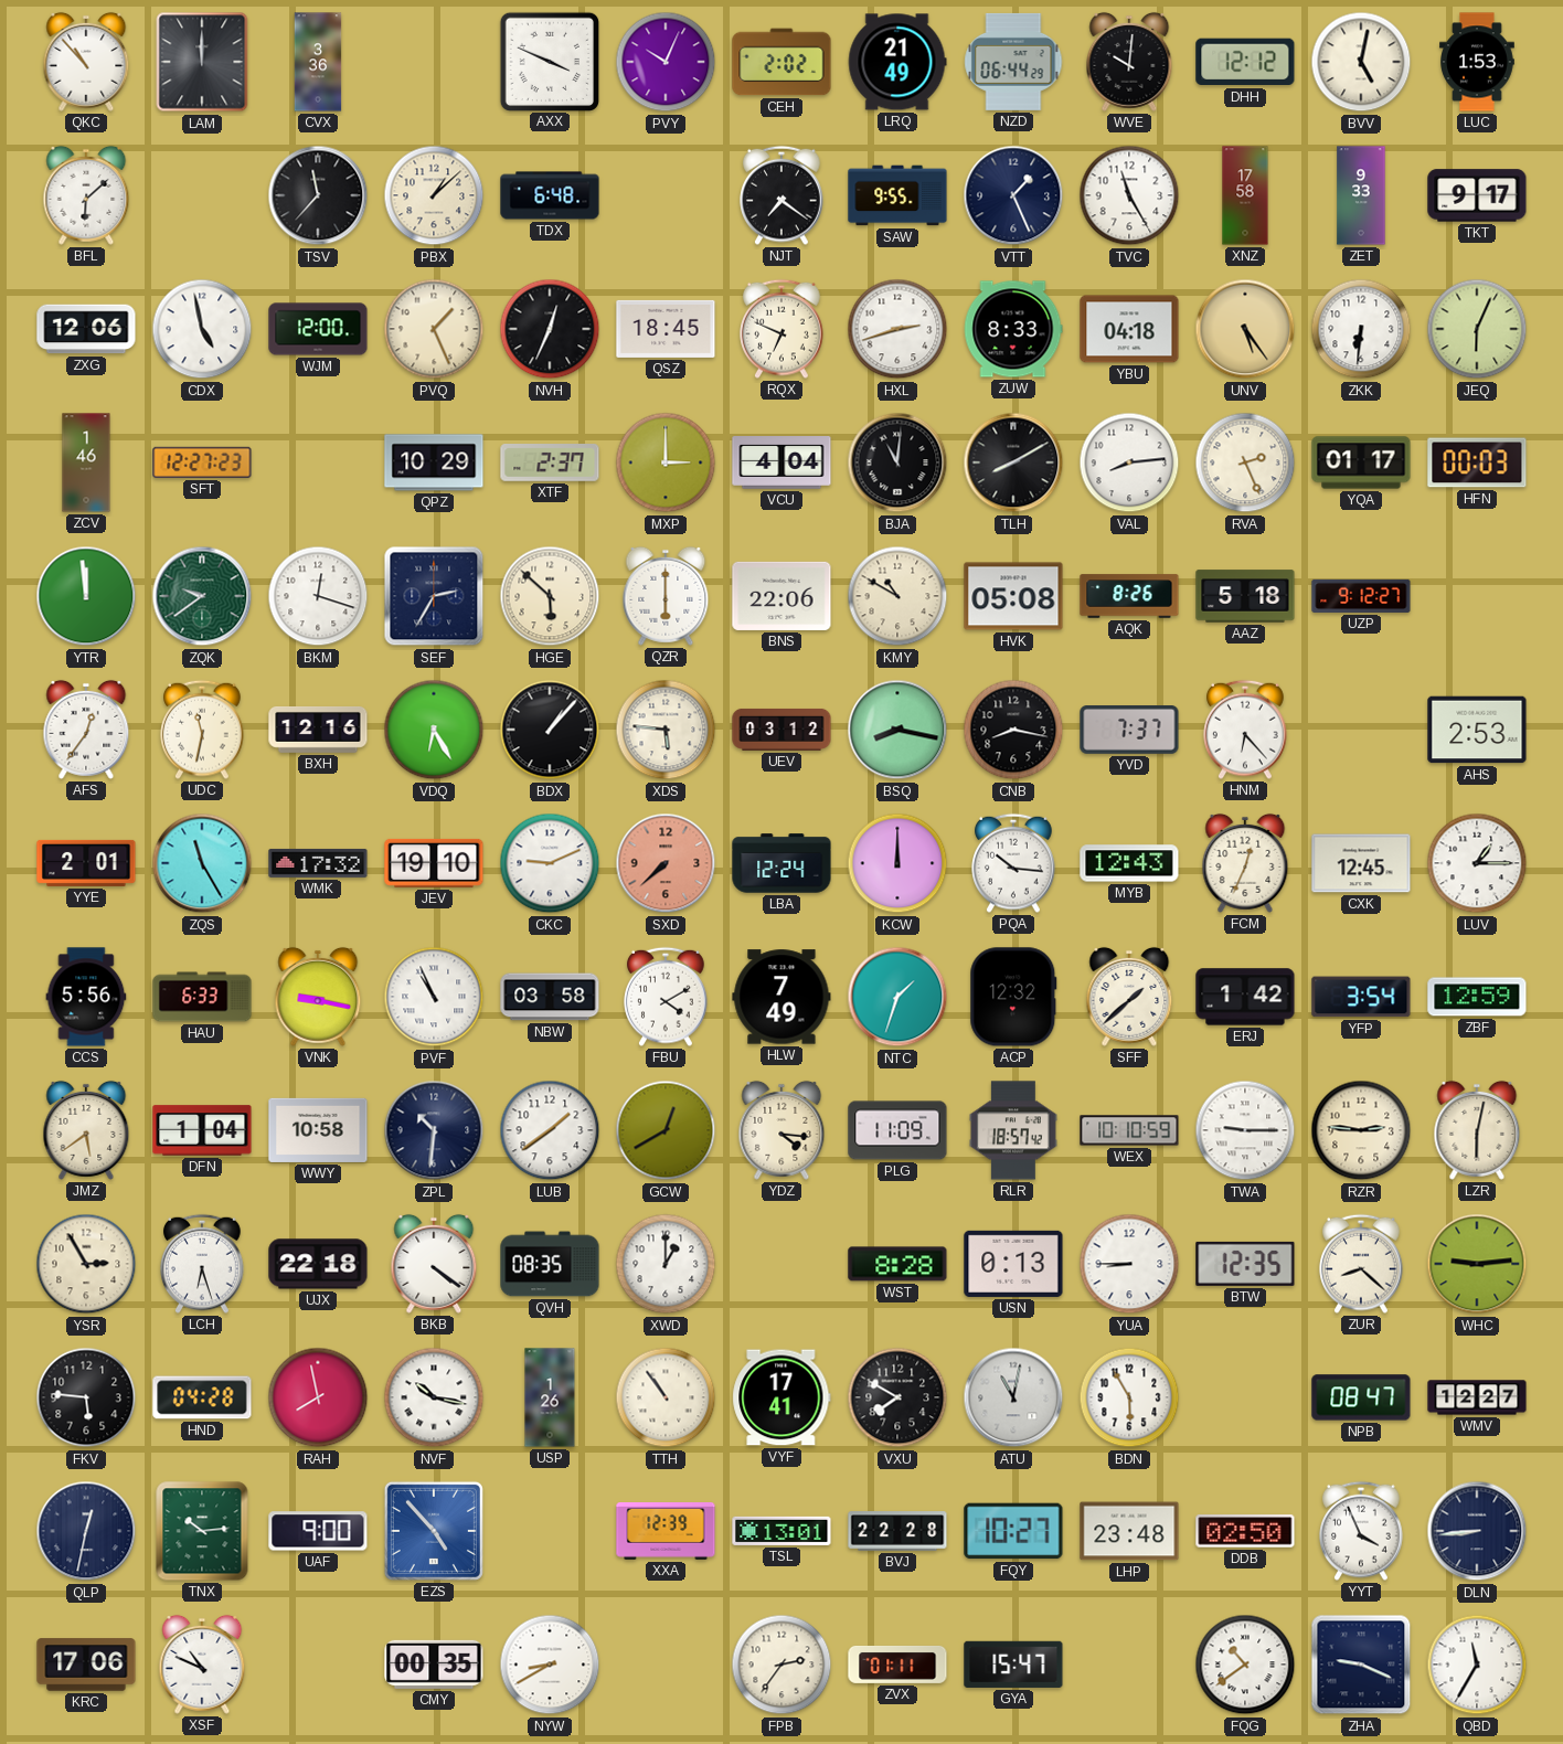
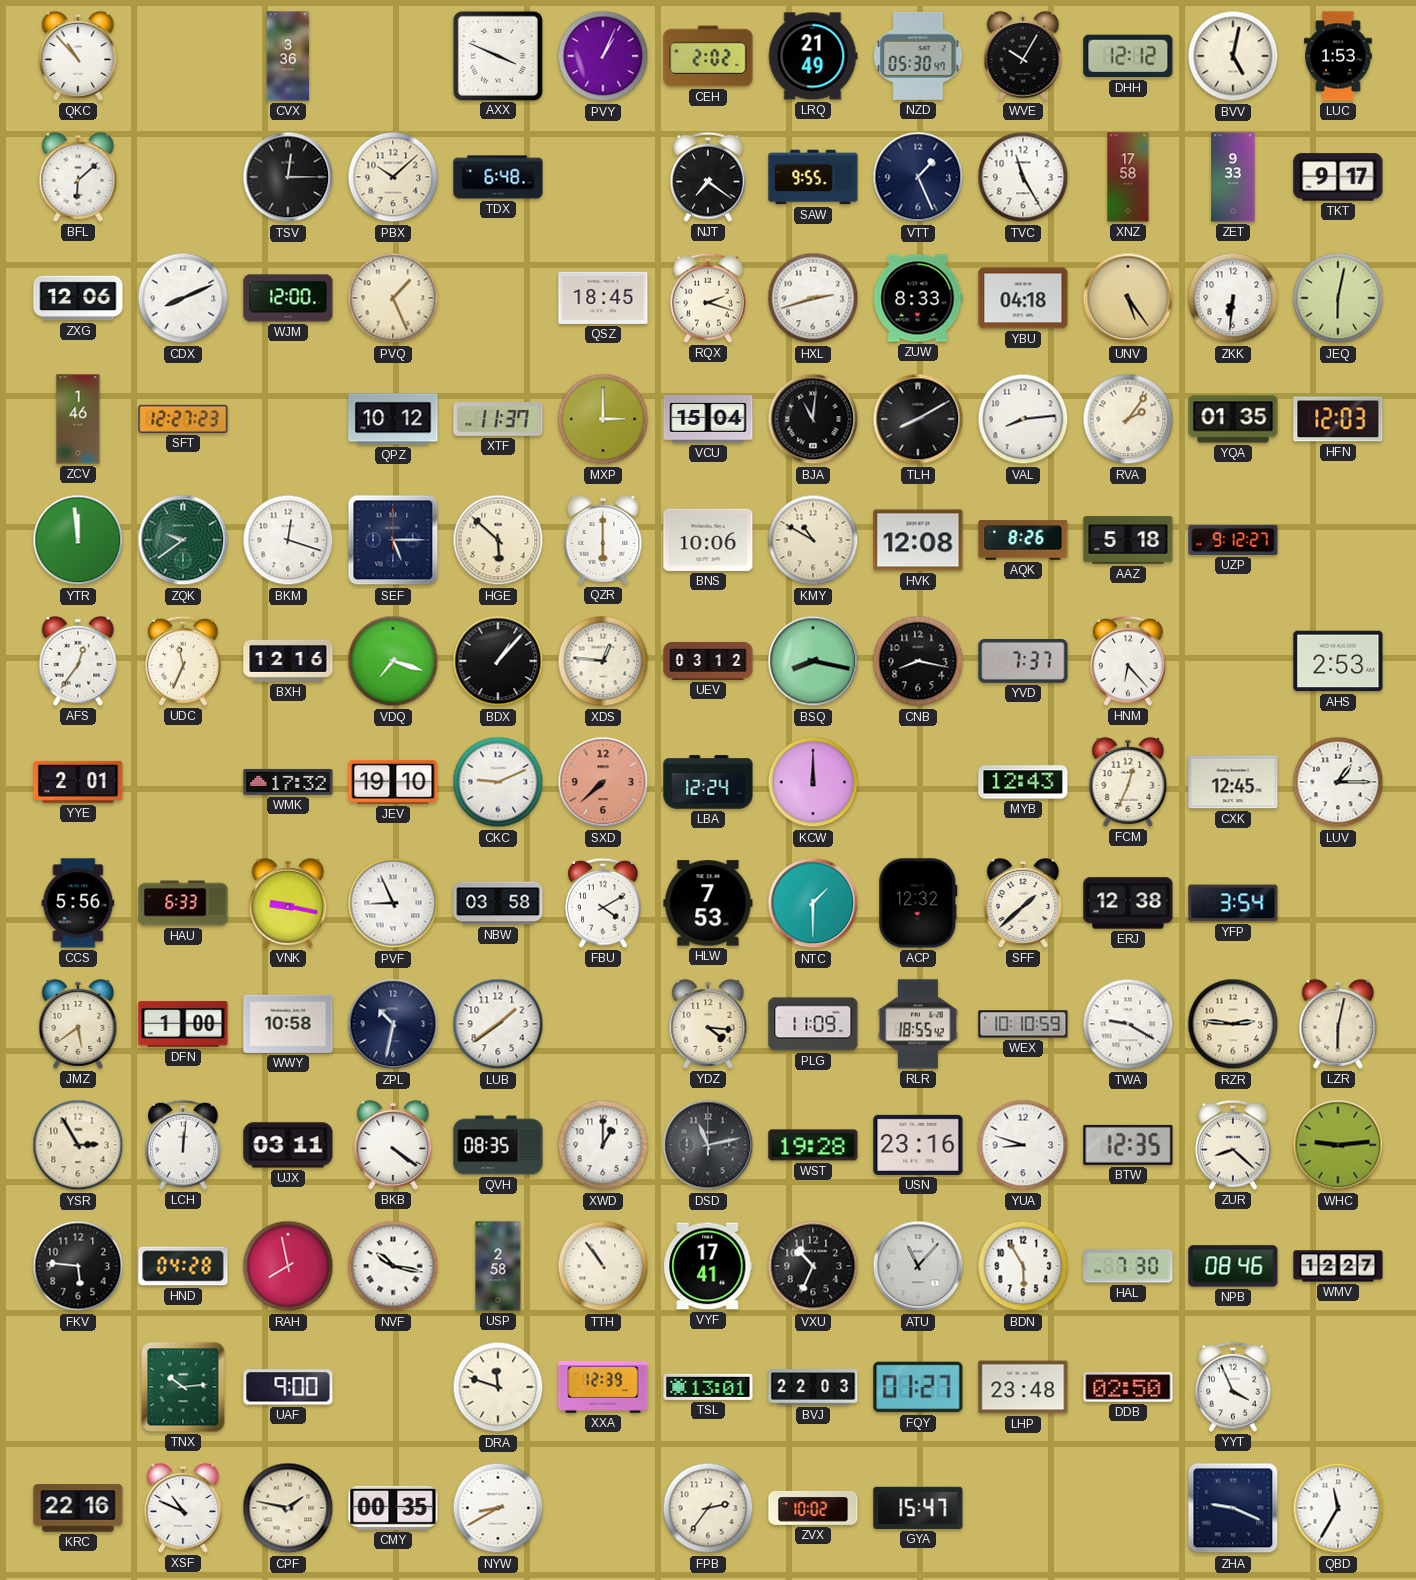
LAM: 12:00 -> none
PVY: 10:04 -> 1:04
NZD: 06:44 -> 05:30
WVE: 10:01 -> 10:05
TSV: 11:37 -> 12:15
PBX: 1:08 -> 10:08
CDX: 4:58 -> 8:11
NVH: 12:34 -> none
RQX: 6:49 -> 2:18
JEQ: 6:04 -> 6:02
QPZ: 10:29 -> 10:12
XTF: 2:37 -> 11:37
VCU: 4:04 -> 15:04
RVA: 2:26 -> 2:06
YQA: 01:17 -> 01:35
HFN: 00:03 -> 12:03
SEF: 2:35 -> 5:15
BNS: 22:06 -> 10:06
HVK: 05:08 -> 12:08
UDC: 11:32 -> 11:34
VDQ: 6:25 -> 7:18
XDS: 5:46 -> 12:46
ZQS: 11:25 -> none
PQA: 10:16 -> none
PVF: 10:56 -> 8:56
HLW: 7:49 -> 7:53
NTC: 1:33 -> 1:30
ERJ: 1:42 -> 12:38
ZBF: 12:59 -> none
DFN: 1:04 -> 1:00
ZPL: 10:31 -> 10:32
GCW: 12:40 -> none
RLR: 18:57 -> 18:55
TWA: 9:15 -> 9:20
LCH: 6:27 -> 12:01
UJX: 22:18 -> 03:11
DSD: none -> 11:13
WST: 8:28 -> 19:28
USN: 0:13 -> 23:16
YUA: 8:45 -> 8:48
USP: 1:26 -> 2:58
VXU: 7:50 -> 10:34
ATU: 11:02 -> 11:07
HAL: none -> 7:30
NPB: 08:47 -> 08:46
QLP: 12:32 -> none
EZS: 4:53 -> none
DRA: none -> 11:48
BVJ: 22:28 -> 22:03
FQY: 10:27 -> 01:27
DLN: 8:44 -> none
KRC: 17:06 -> 22:16
CPF: none -> 1:47
ZVX: 01:11 -> 10:02
FQG: 10:39 -> none
